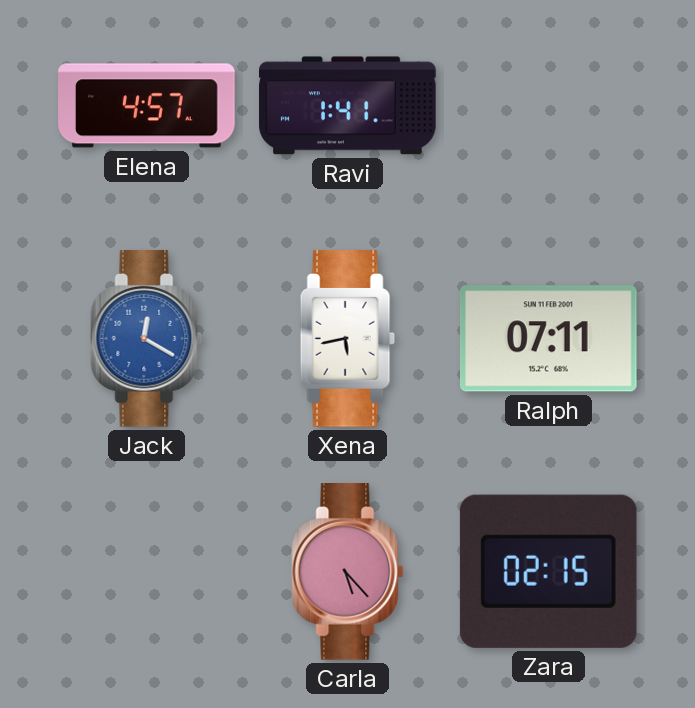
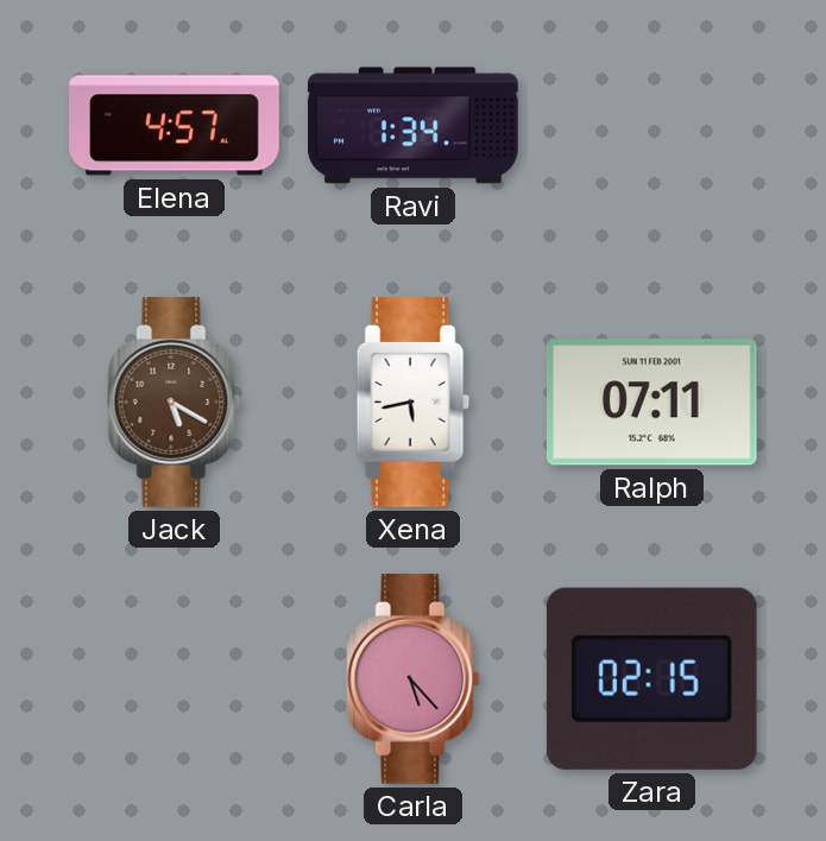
Ravi: 1:41 -> 1:34
Jack: 12:20 -> 5:20
Jack dial: blue -> brown
